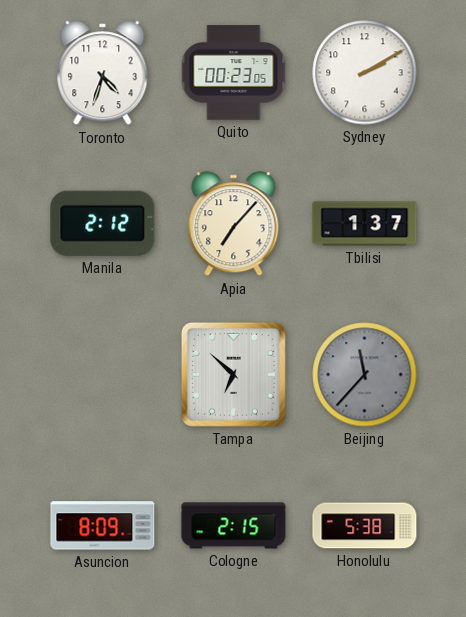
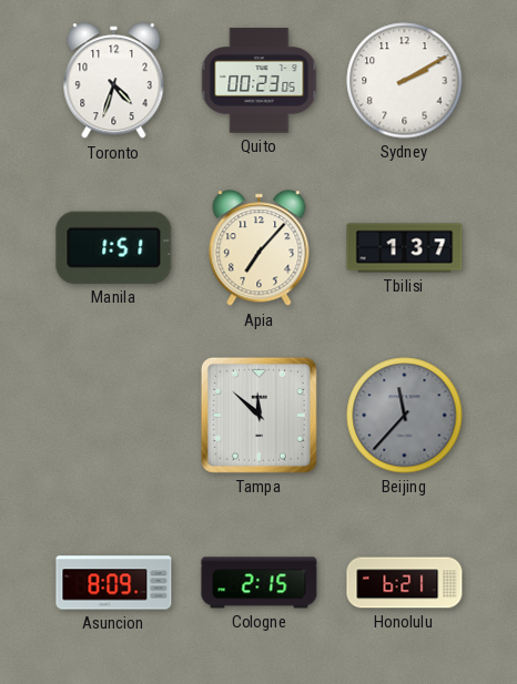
Manila: 2:12 -> 1:51
Tampa: 6:52 -> 11:52
Honolulu: 5:38 -> 6:21
